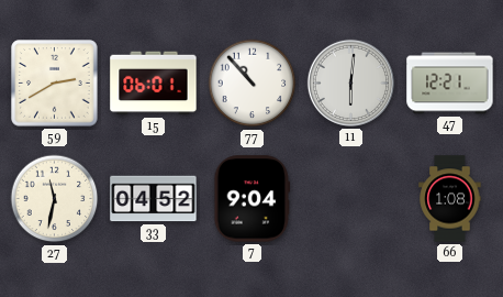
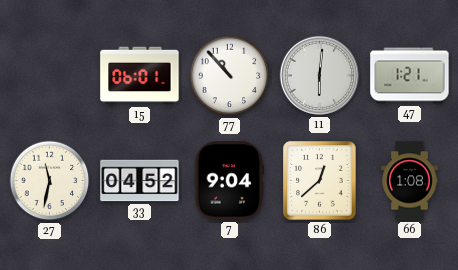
59: 2:40 -> none
47: 12:21 -> 1:21
86: none -> 12:38
